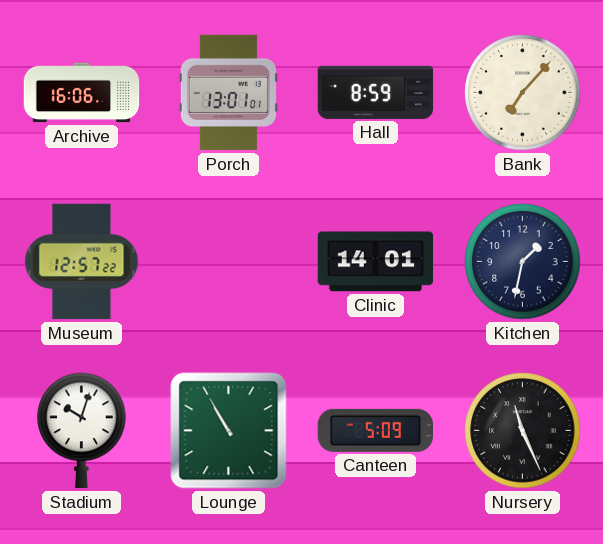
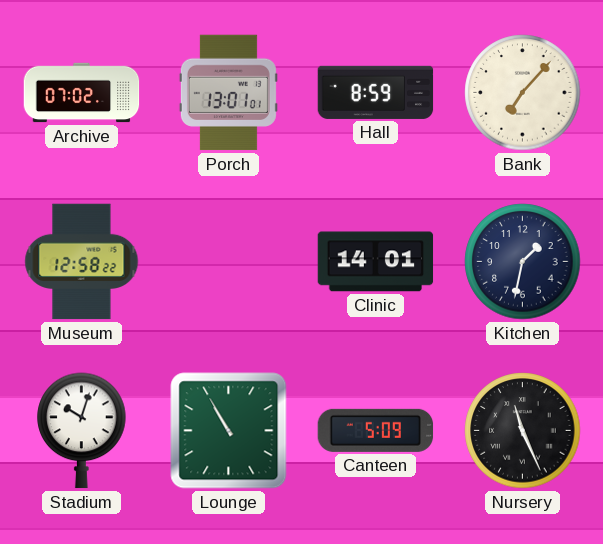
Archive: 16:06 -> 07:02
Museum: 12:57 -> 12:58
